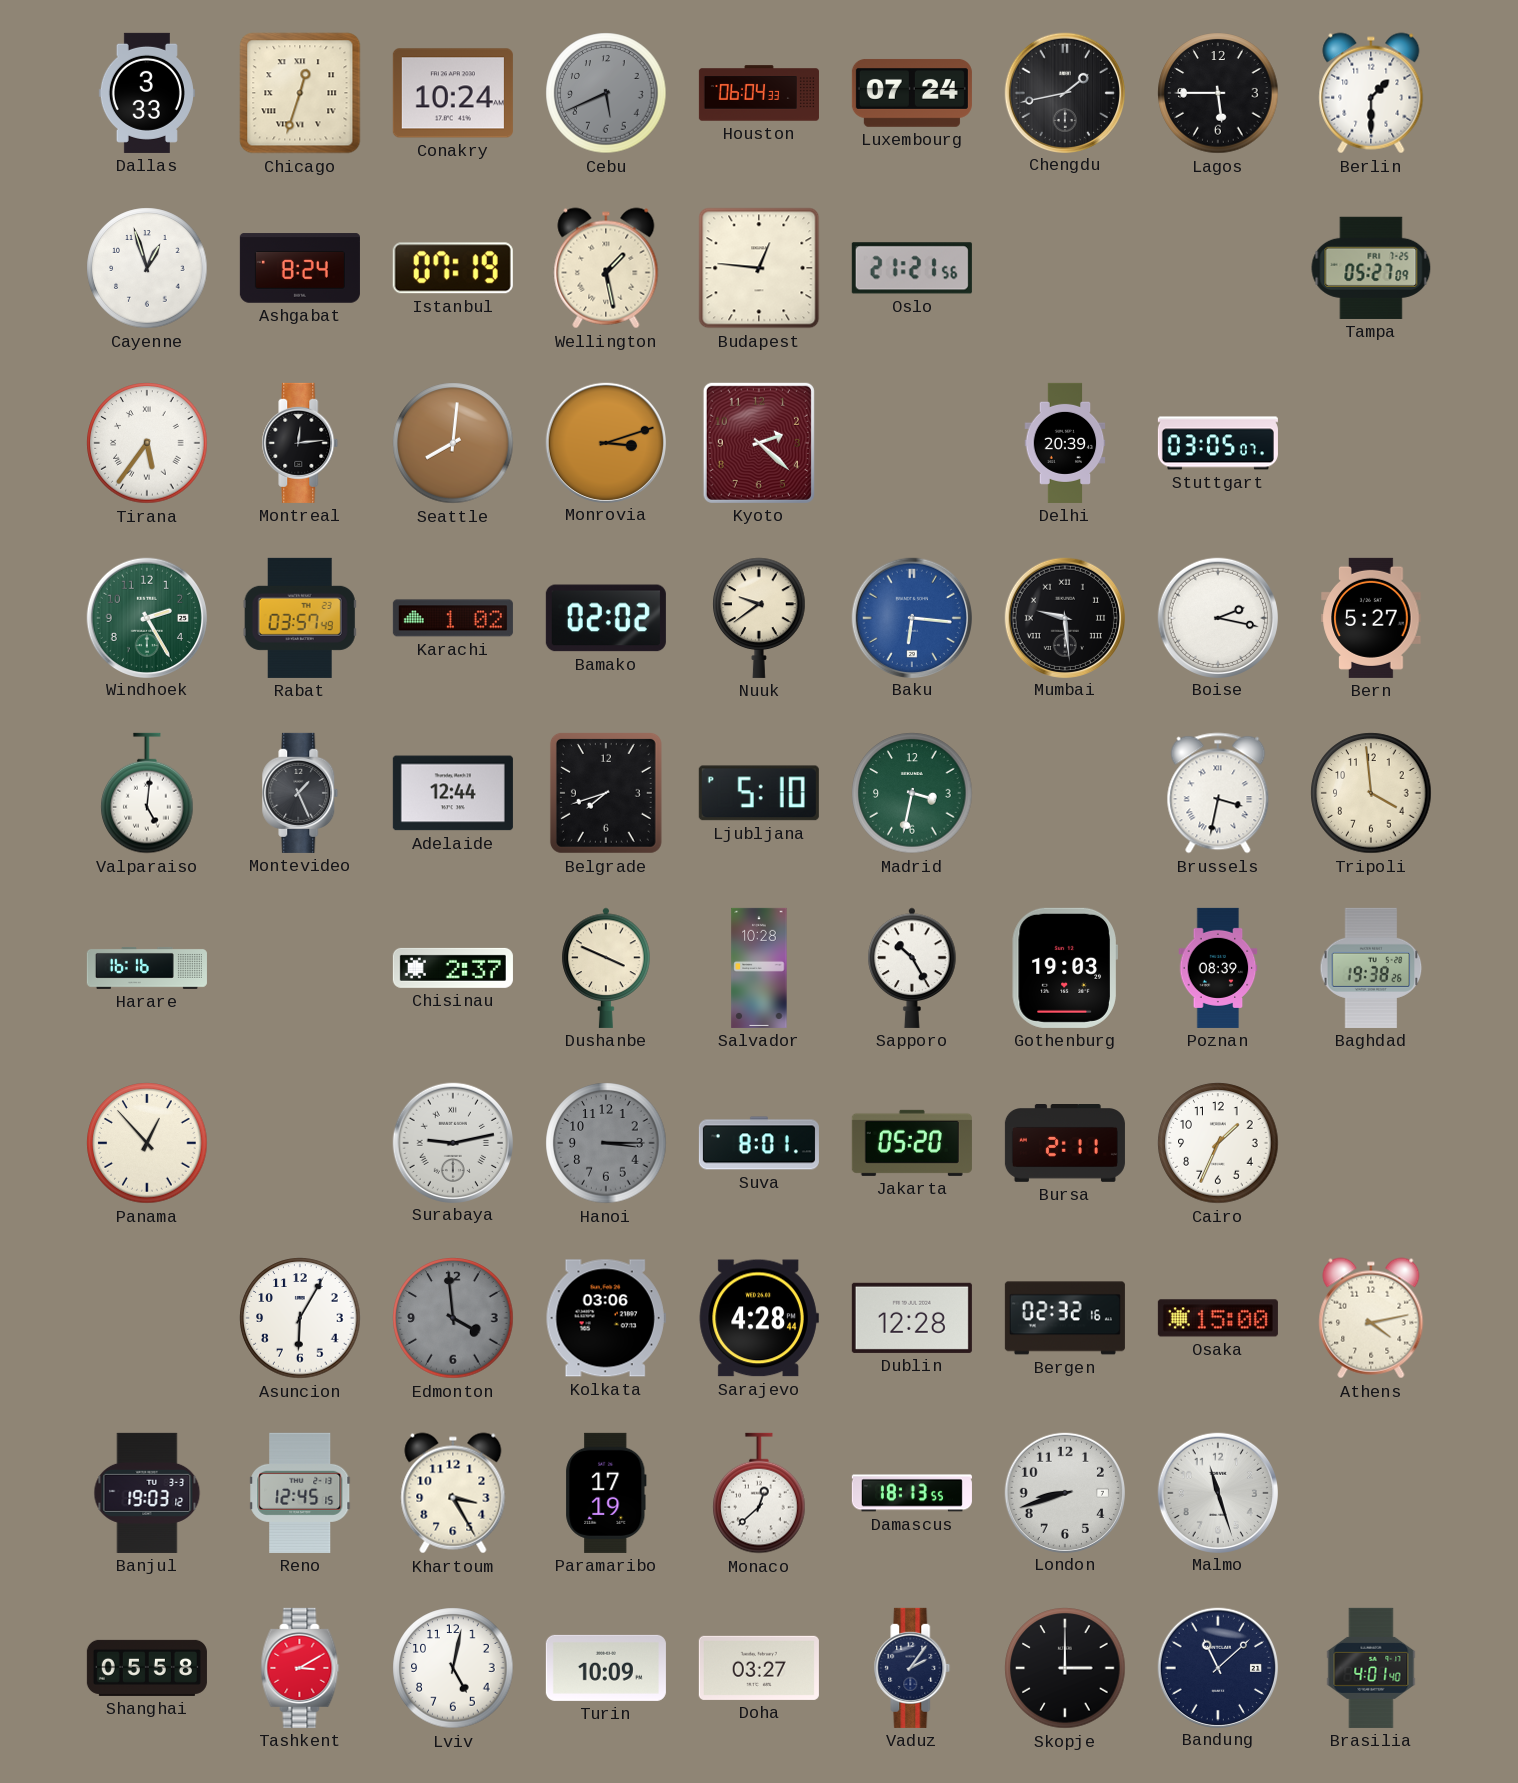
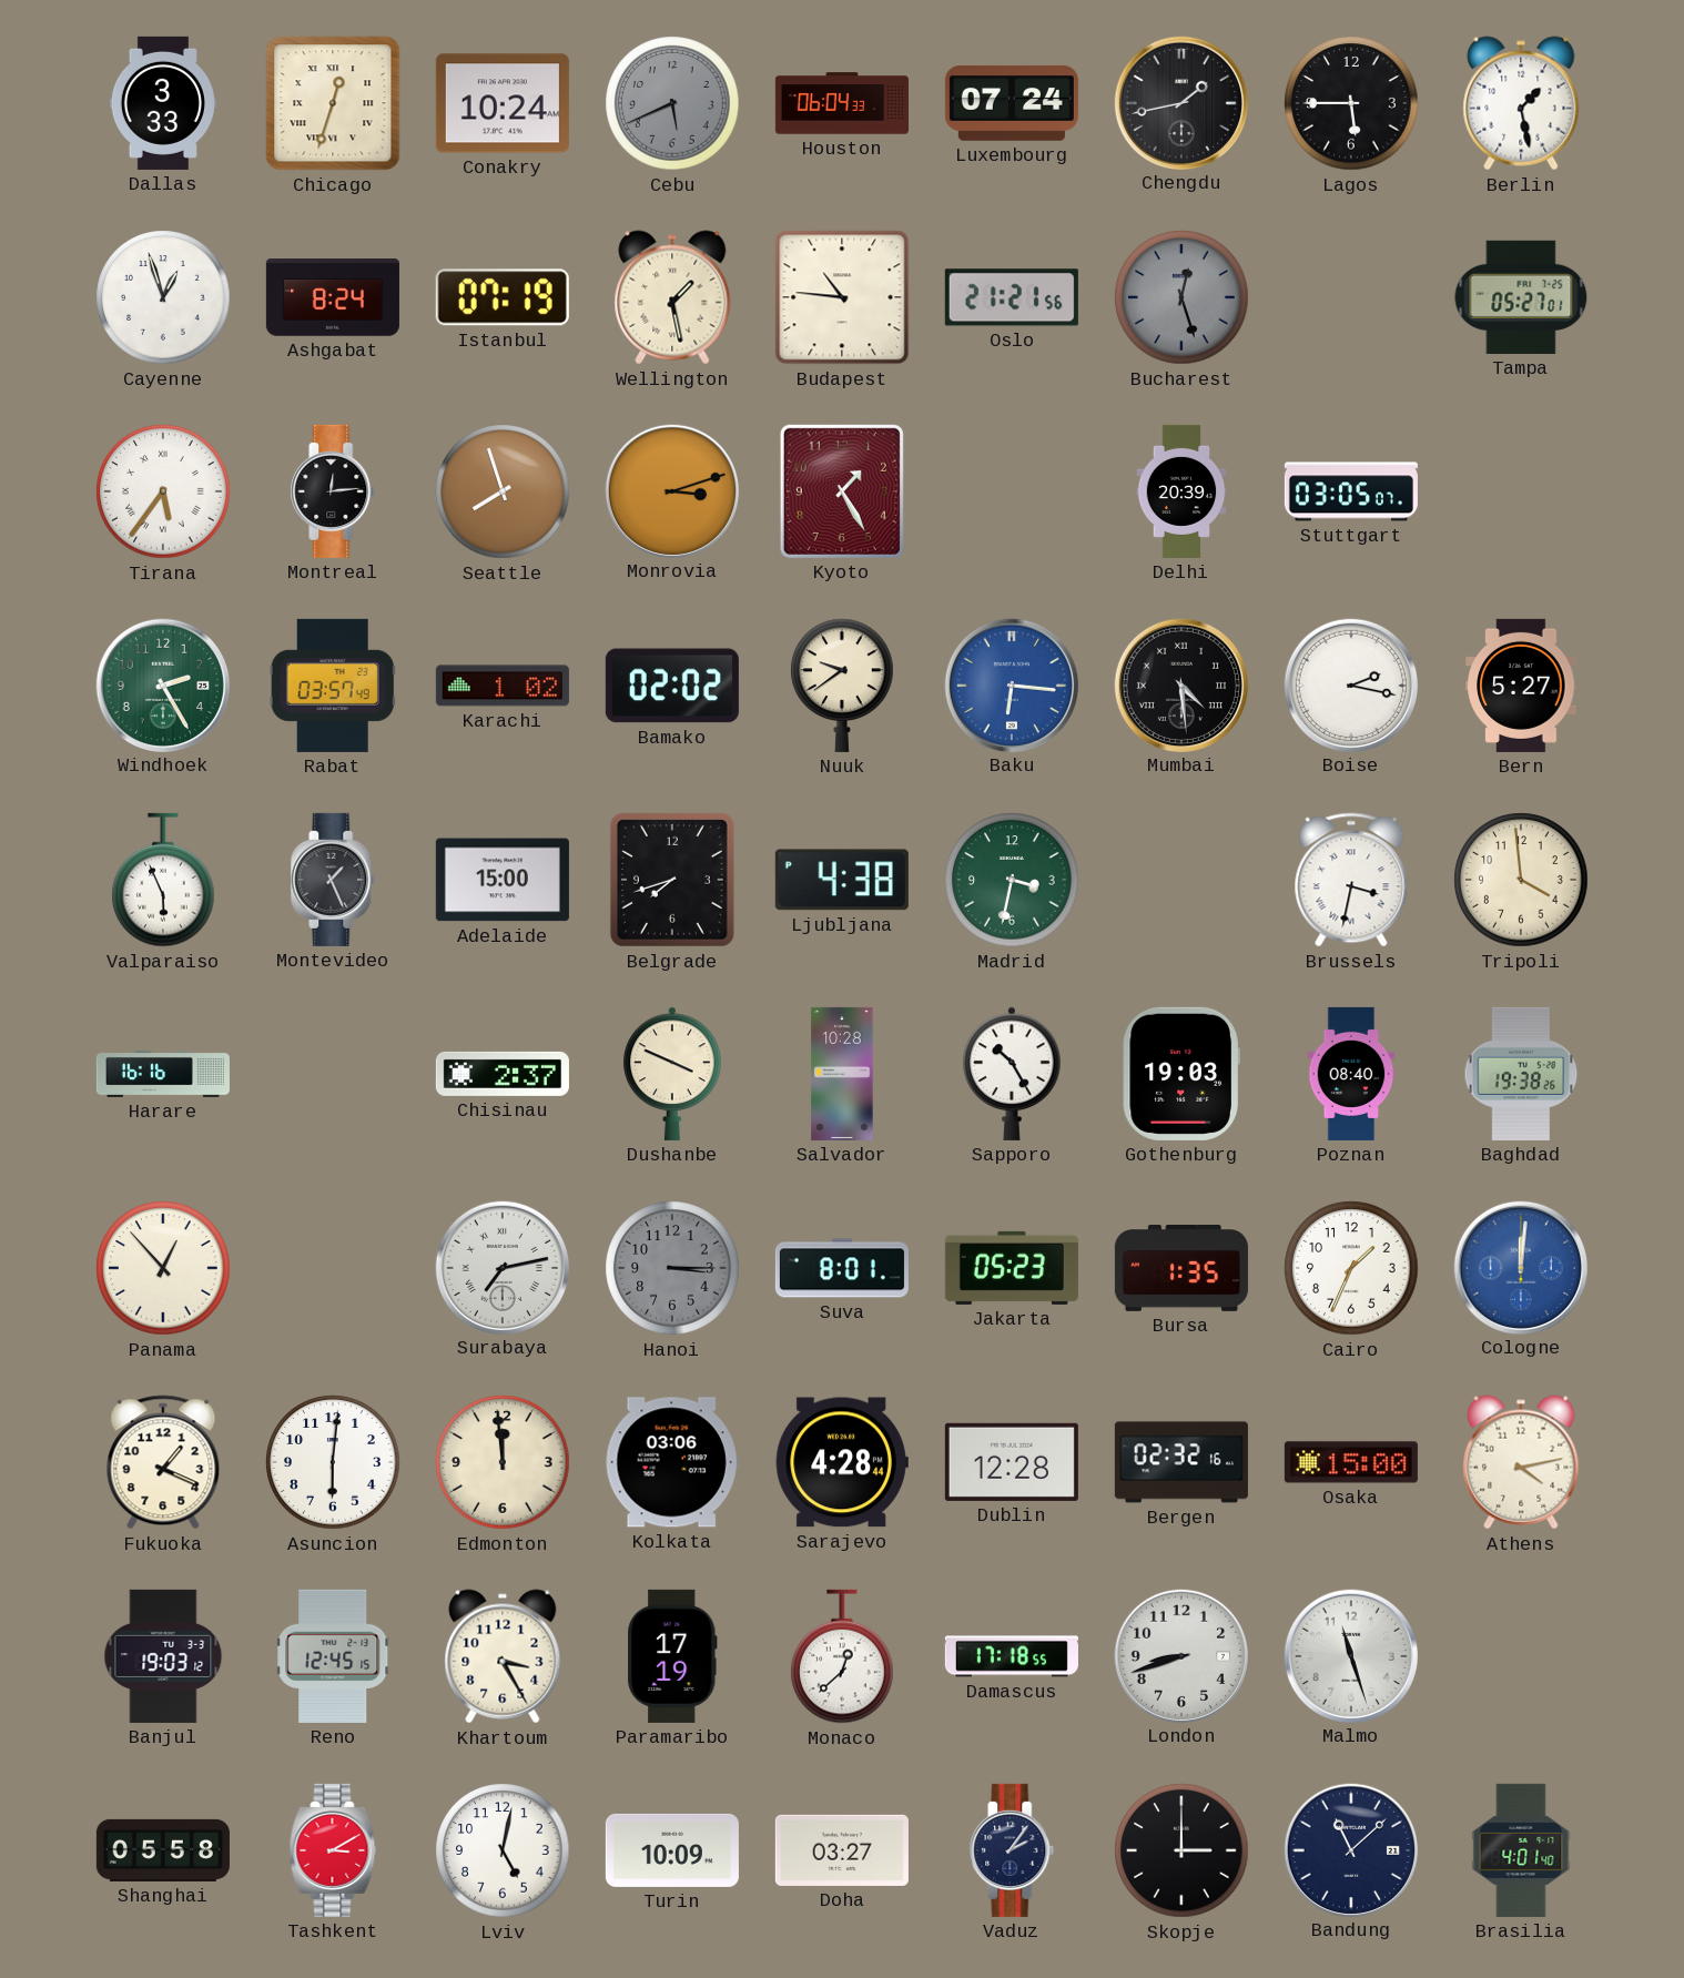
Berlin: 1:30 -> 1:28
Budapest: 12:46 -> 10:46
Bucharest: none -> 12:27
Tampa: 05:27:09 -> 05:27:01
Seattle: 8:01 -> 7:57
Kyoto: 2:22 -> 1:25
Mumbai: 9:29 -> 4:29
Valparaiso: 5:01 -> 5:56
Adelaide: 12:44 -> 15:00
Ljubljana: 5:10 -> 4:38
Poznan: 08:39 -> 08:40
Surabaya: 9:13 -> 7:13
Jakarta: 05:20 -> 05:23
Bursa: 2:11 -> 1:35
Cologne: none -> 12:01
Fukuoka: none -> 1:19
Asuncion: 6:05 -> 6:01
Edmonton: 3:59 -> 11:59
Edmonton dial: grey -> cream
Damascus: 18:13 -> 17:18
